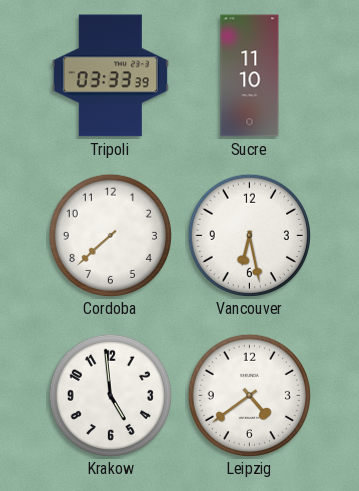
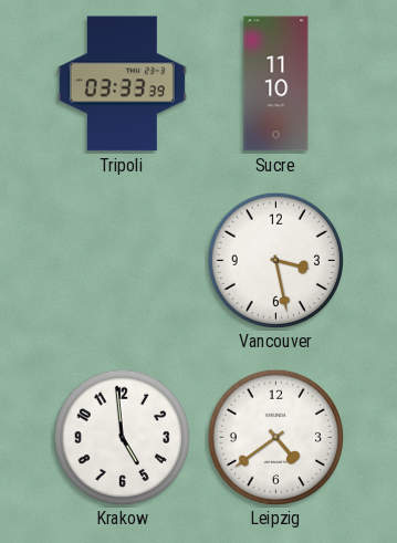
Cordoba: 7:38 -> none
Vancouver: 6:28 -> 3:28
